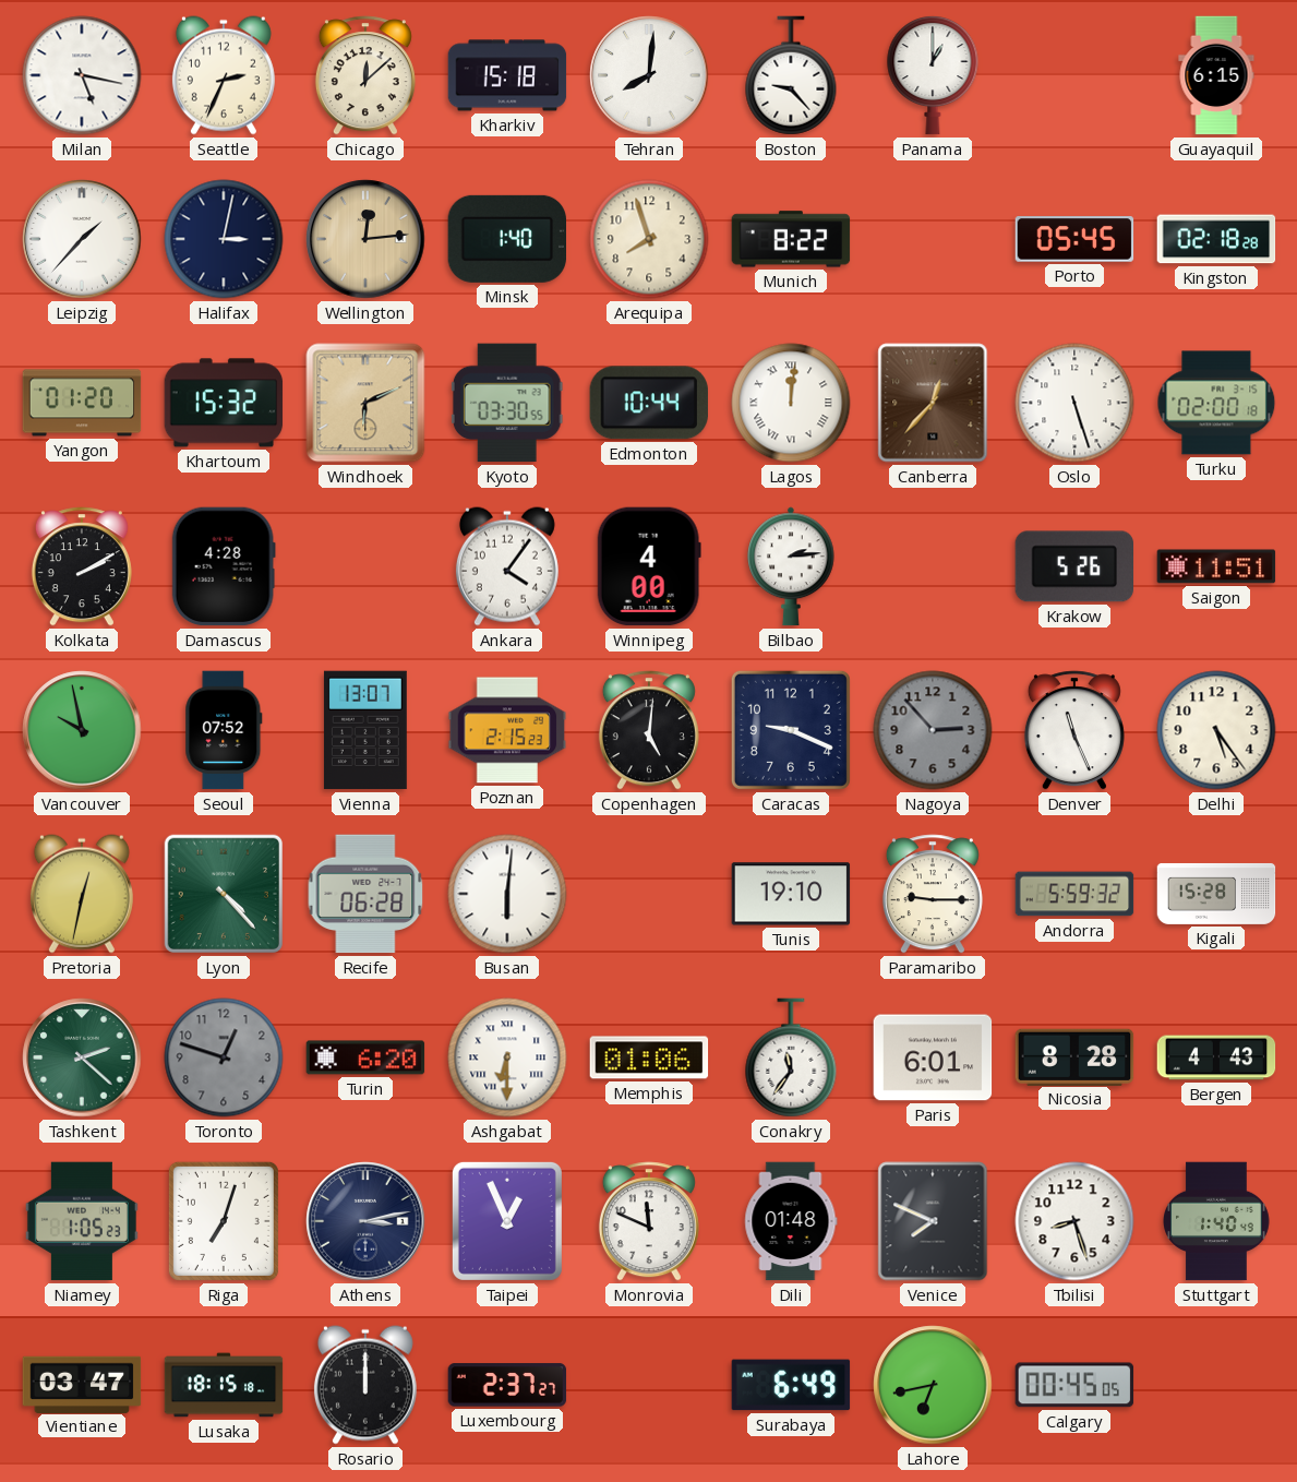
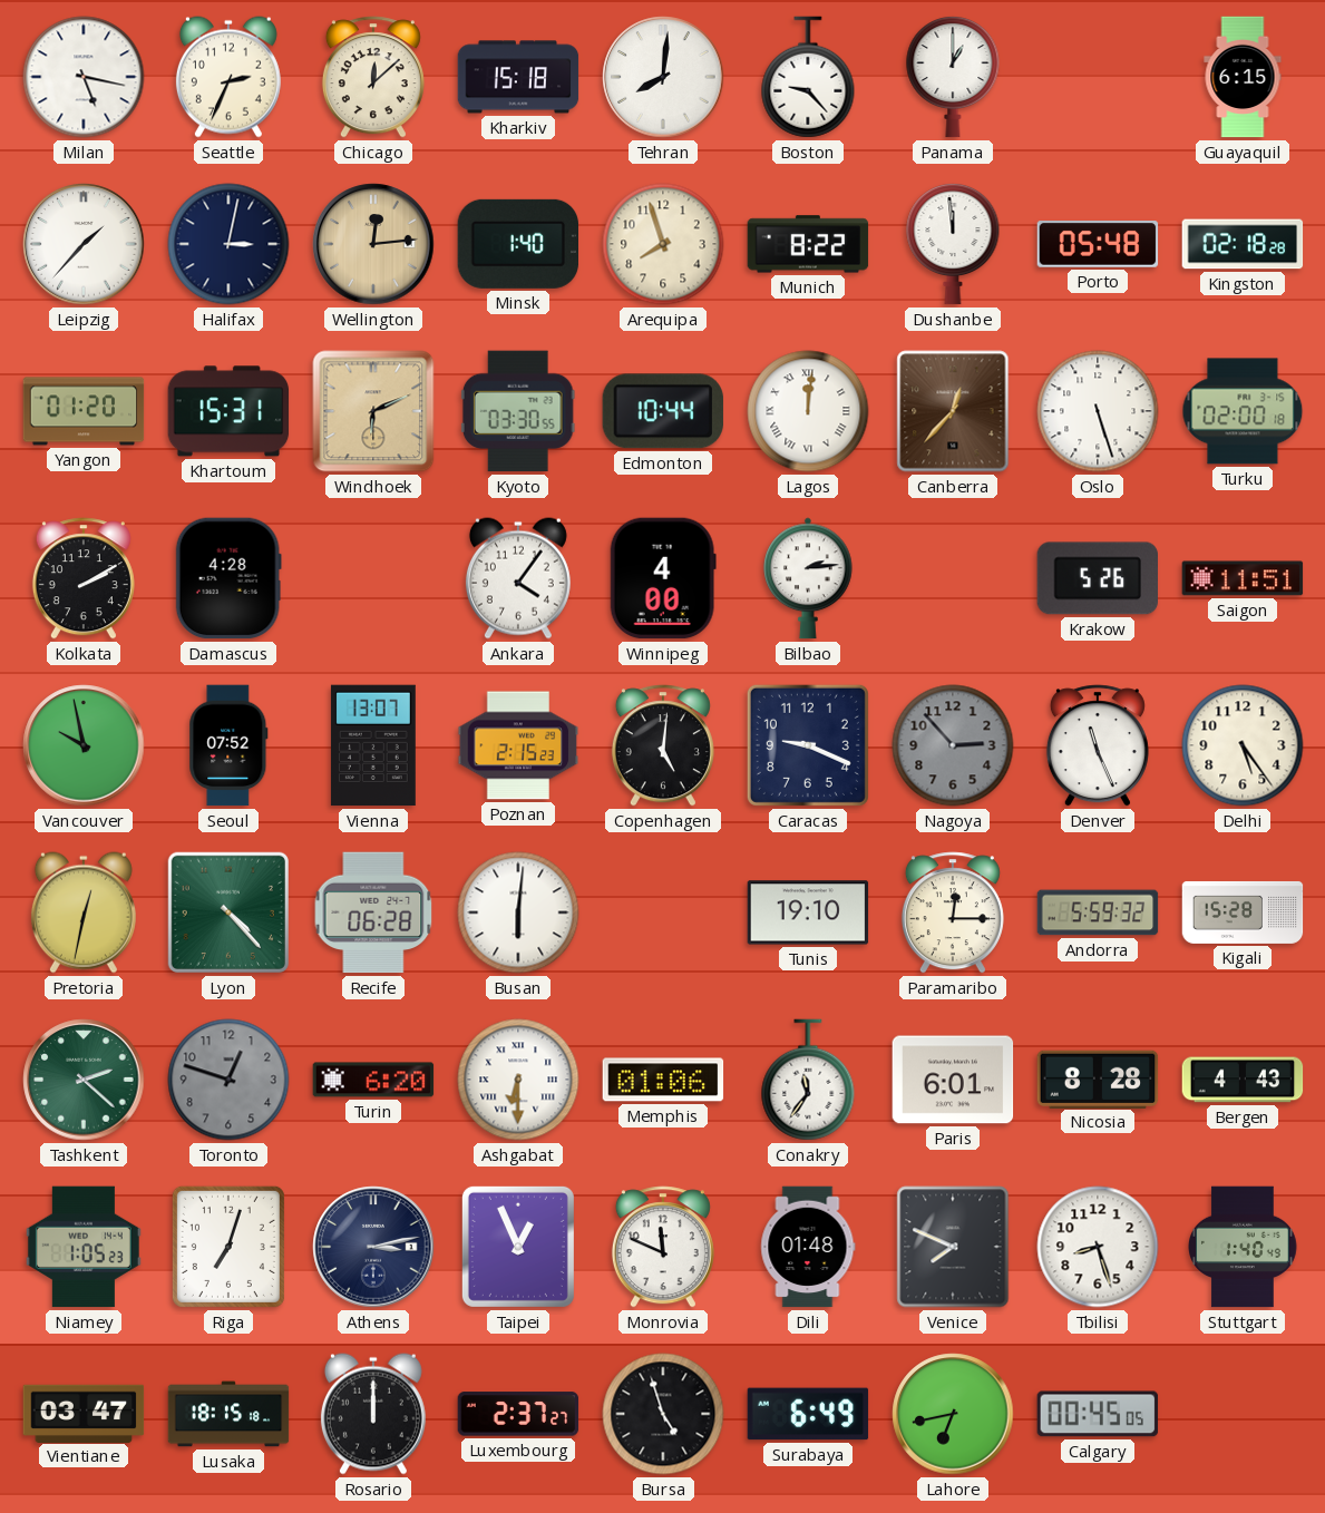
Dushanbe: none -> 11:59
Porto: 05:45 -> 05:48
Khartoum: 15:32 -> 15:31
Paramaribo: 9:15 -> 12:15
Bursa: none -> 4:57
